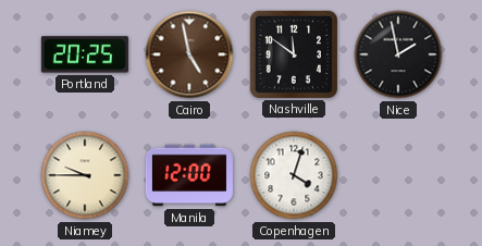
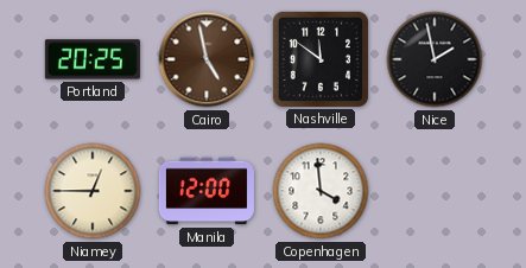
Niamey: 9:45 -> 12:45
Copenhagen: 4:03 -> 3:59
